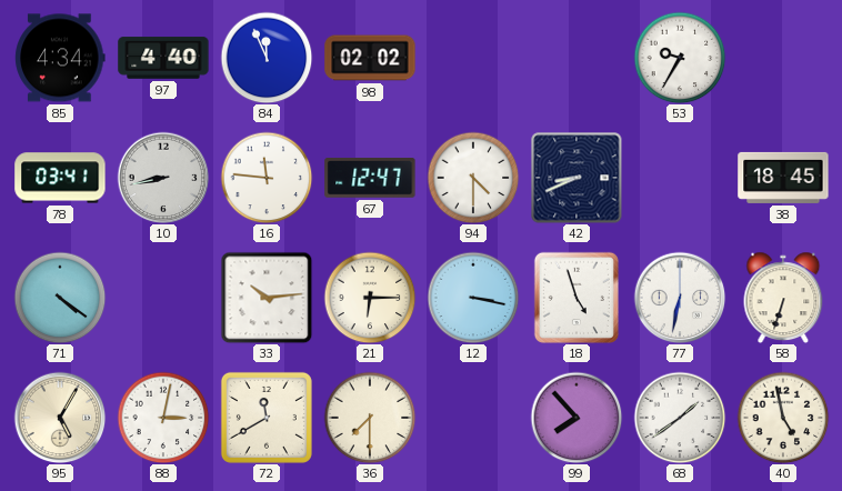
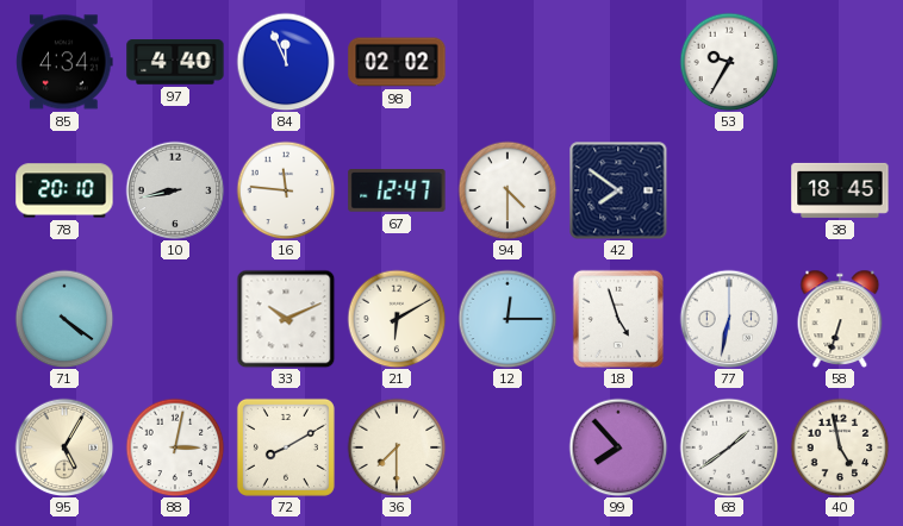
78: 03:41 -> 20:10
42: 8:41 -> 7:51
33: 10:14 -> 10:11
21: 6:15 -> 6:10
12: 3:17 -> 12:15
72: 11:40 -> 8:10
